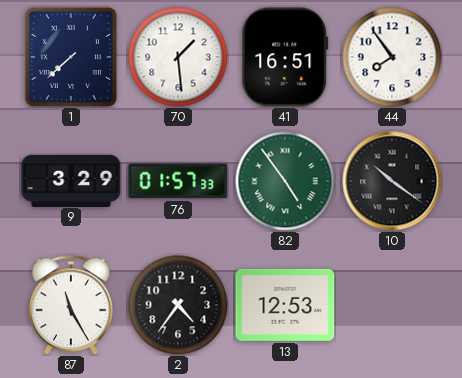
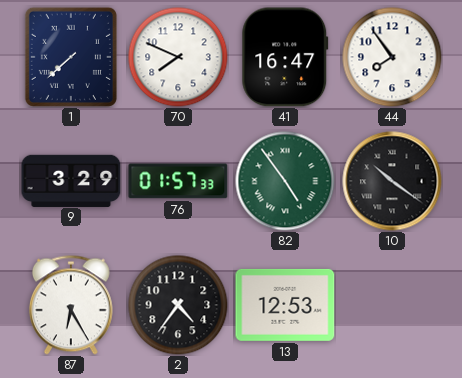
70: 1:29 -> 7:49
41: 16:51 -> 16:47
87: 11:25 -> 6:25
